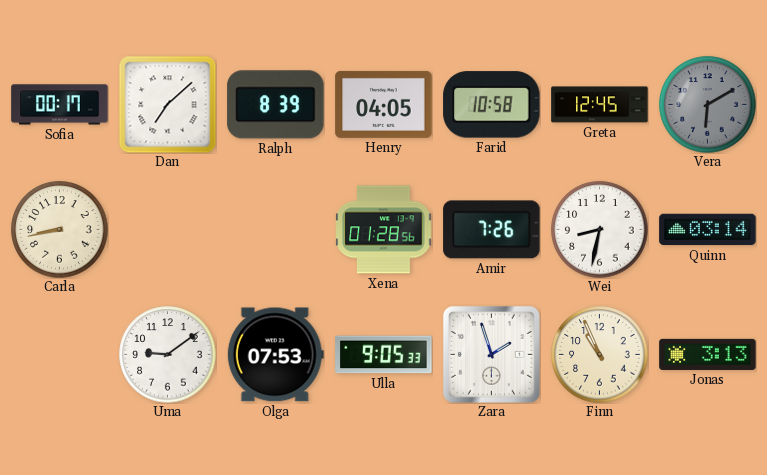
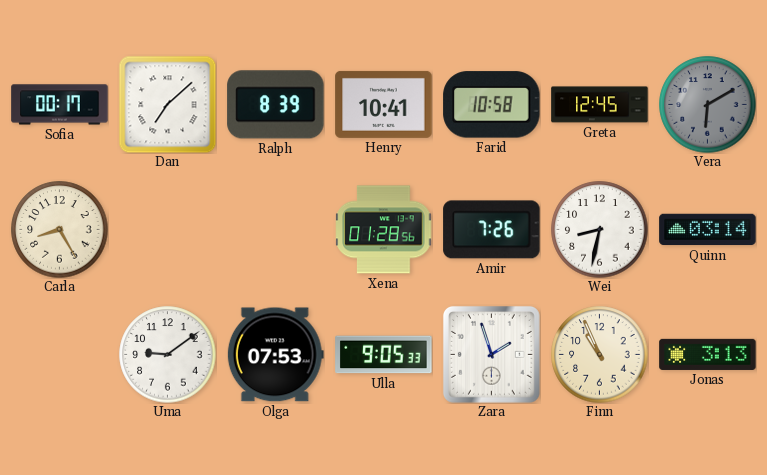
Henry: 04:05 -> 10:41
Carla: 8:43 -> 8:25
